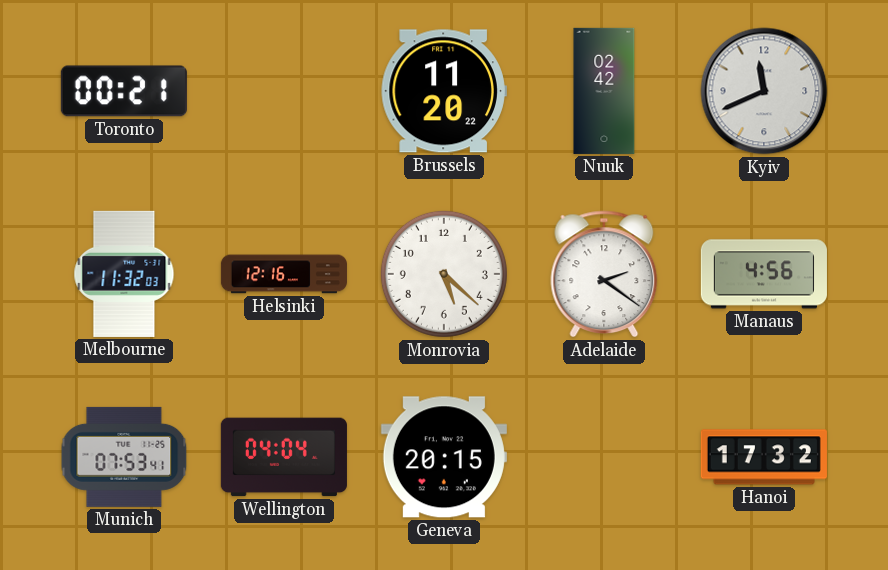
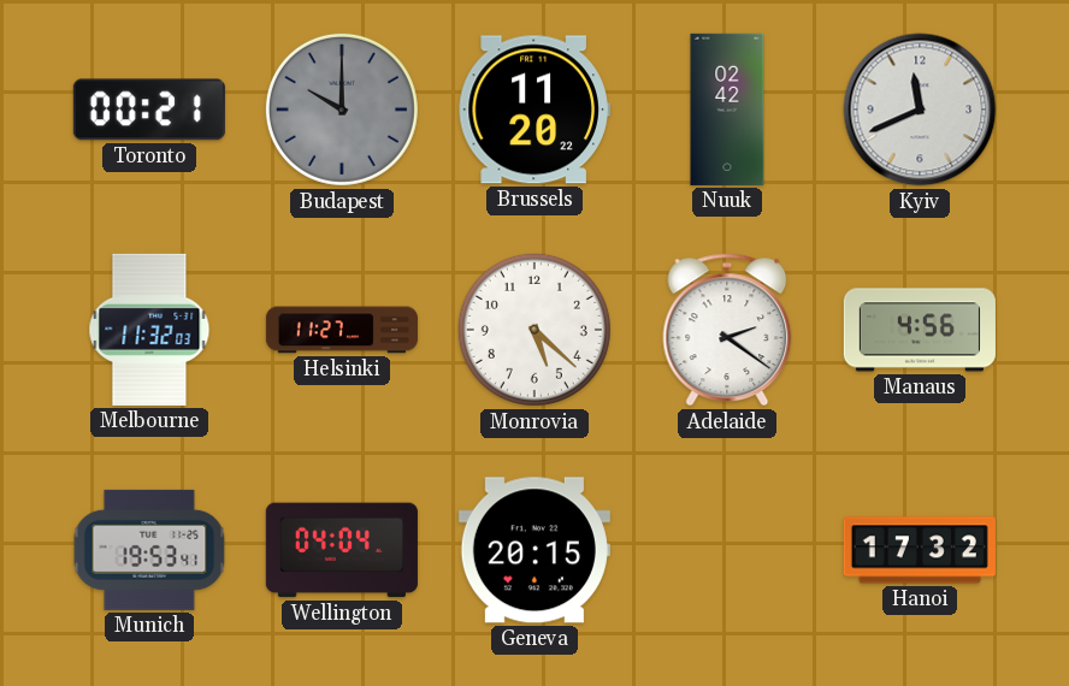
Budapest: none -> 10:00
Helsinki: 12:16 -> 11:27
Munich: 07:53 -> 19:53
